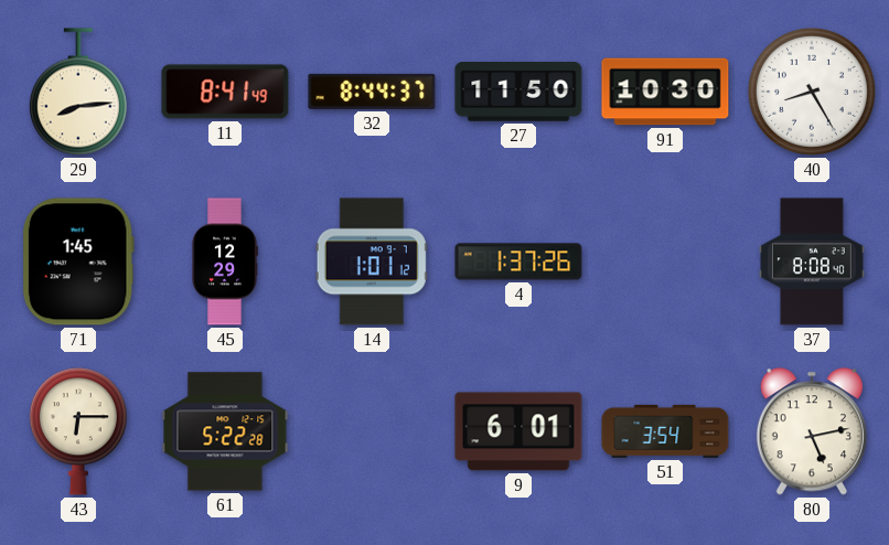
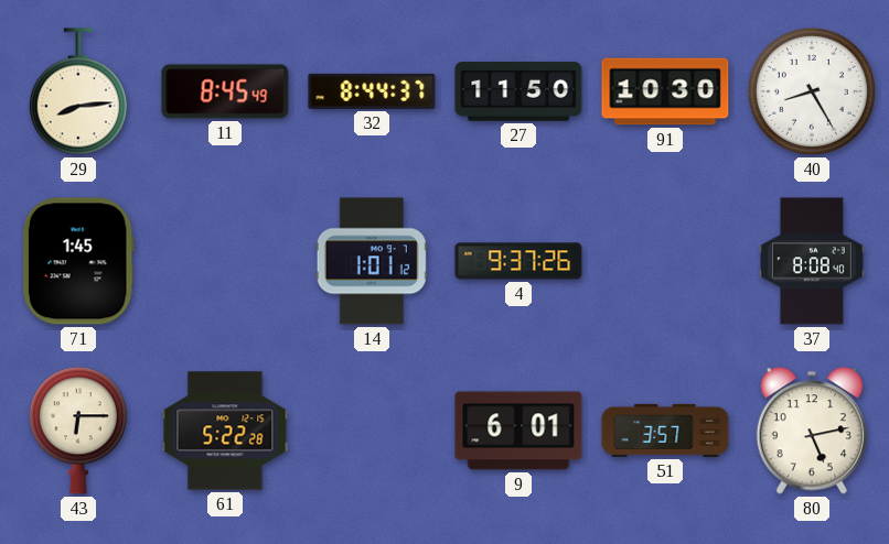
11: 8:41 -> 8:45
45: 12:29 -> none
4: 1:37 -> 9:37
51: 3:54 -> 3:57
